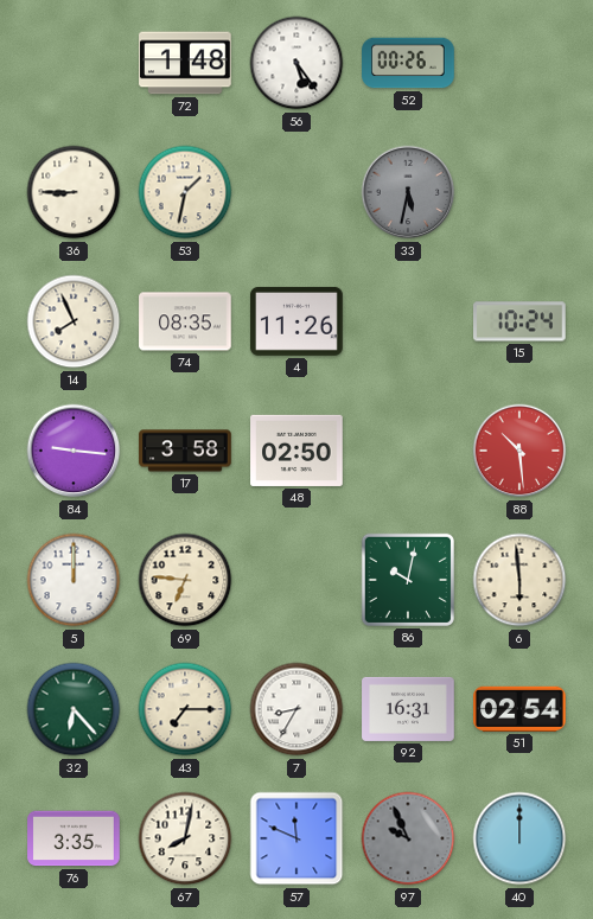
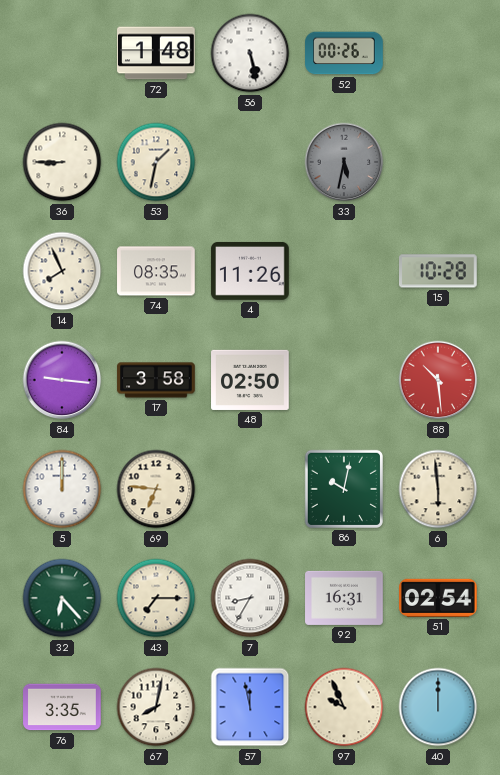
56: 5:24 -> 5:28
15: 10:24 -> 10:28
57: 11:49 -> 11:58
97 dial: grey -> cream
